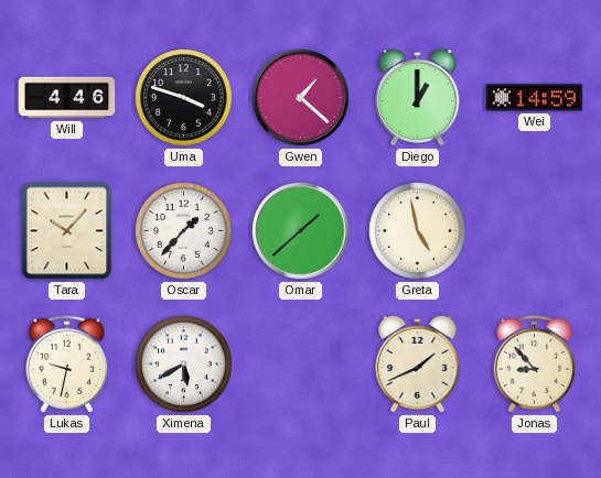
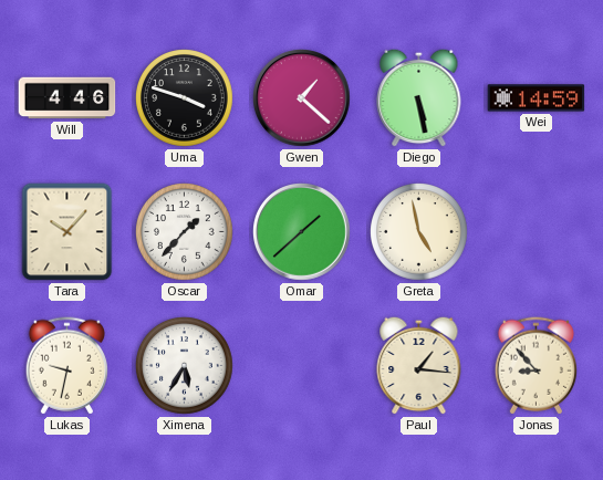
Diego: 1:00 -> 5:28
Ximena: 5:40 -> 5:35
Paul: 1:41 -> 1:16
